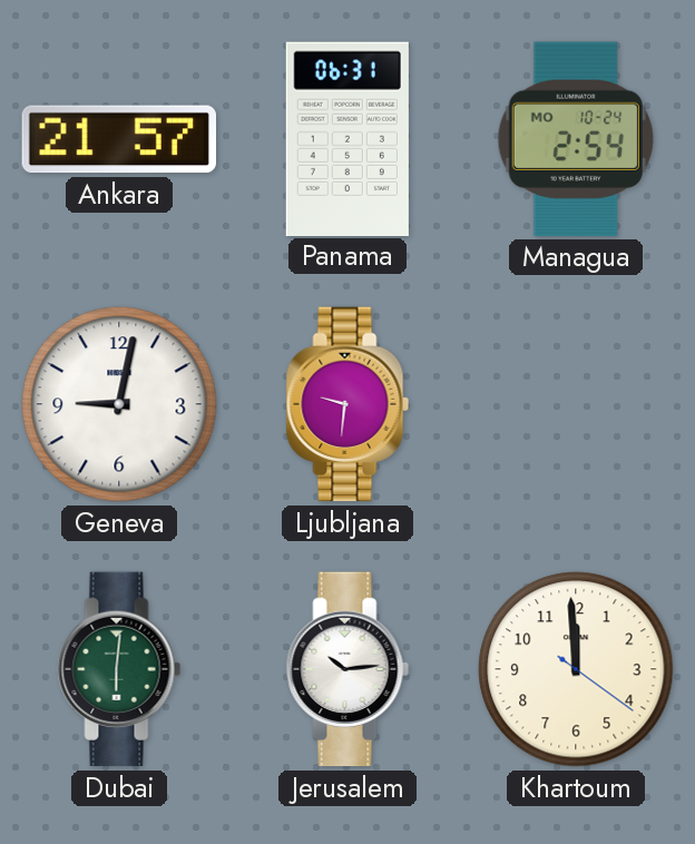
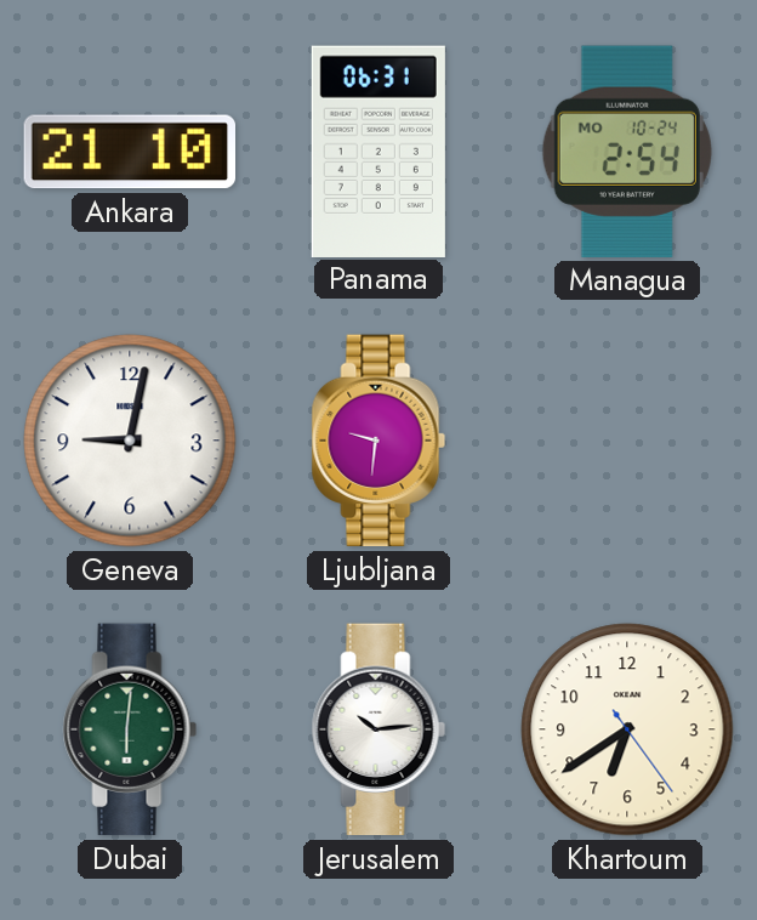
Ankara: 21:57 -> 21:10
Khartoum: 11:59 -> 6:39
